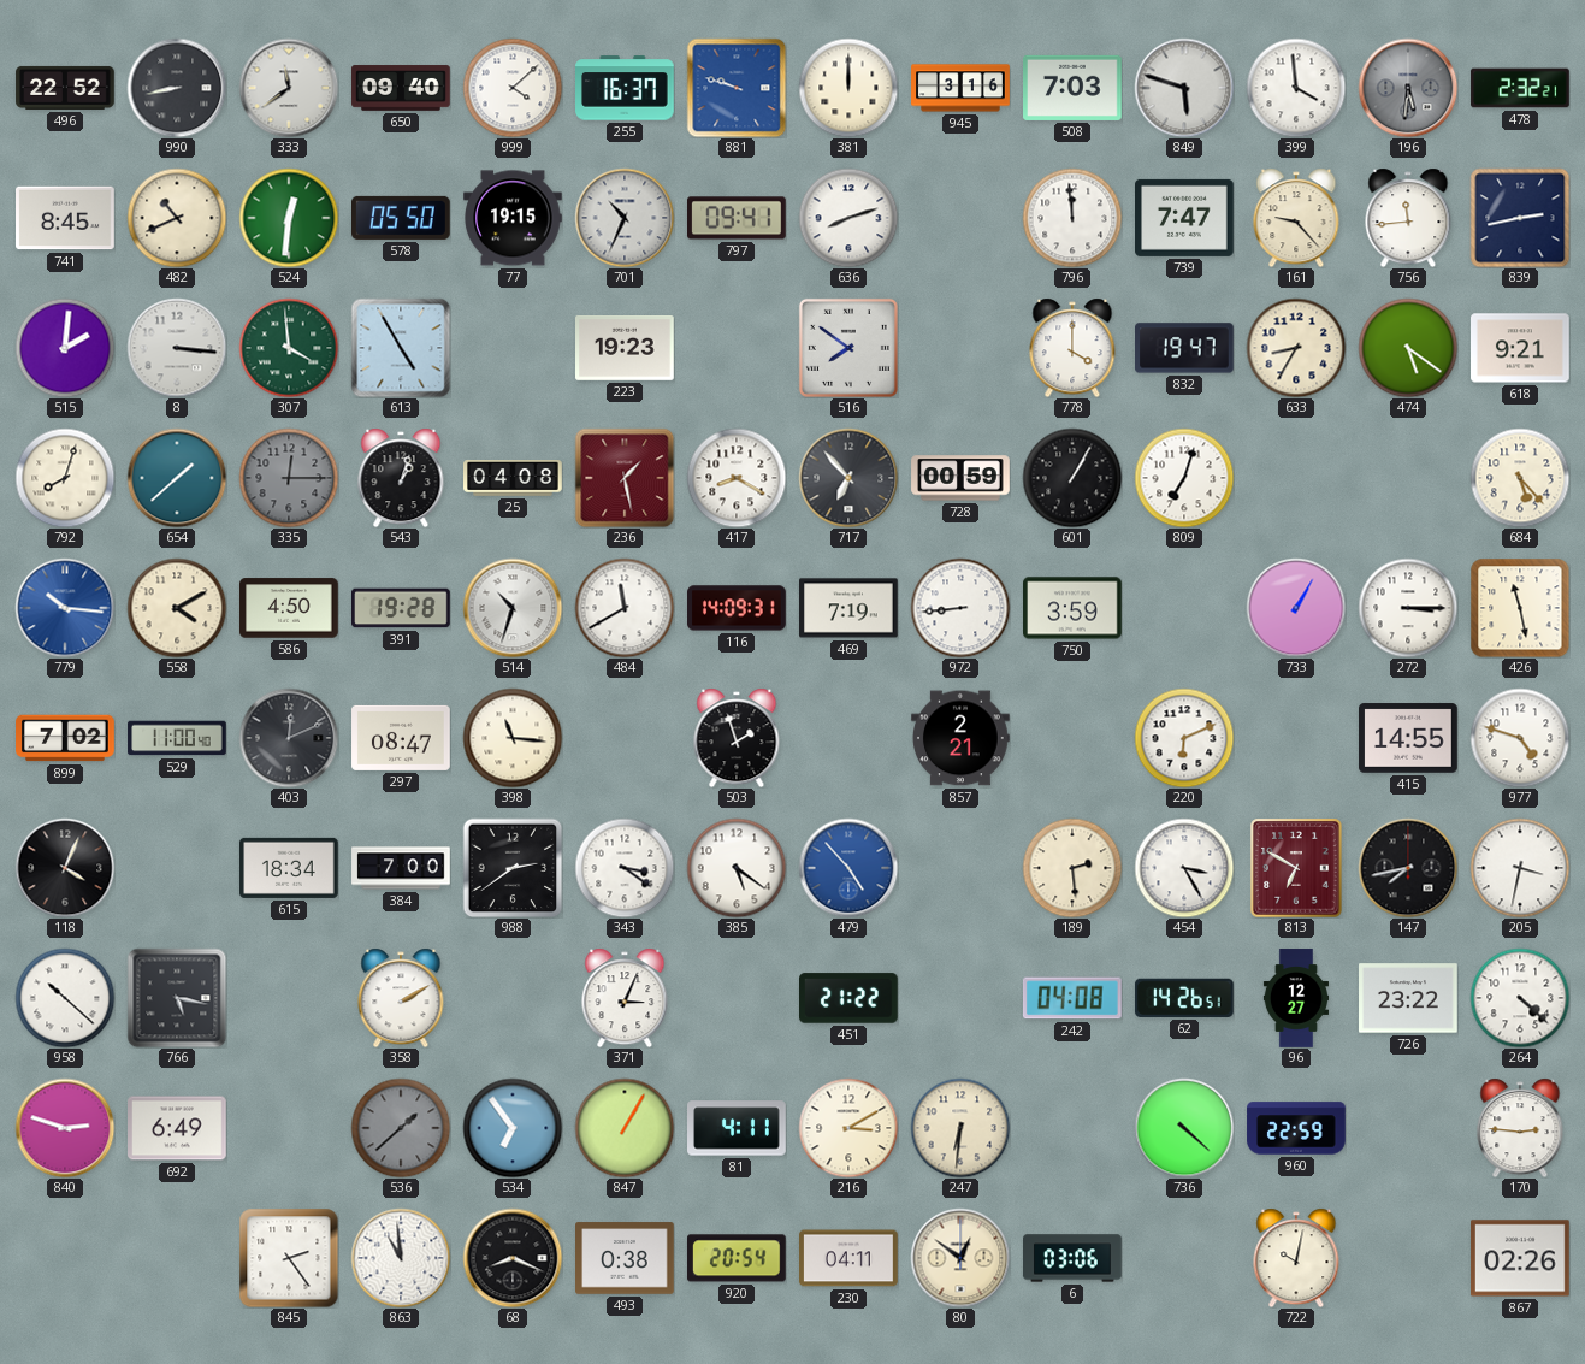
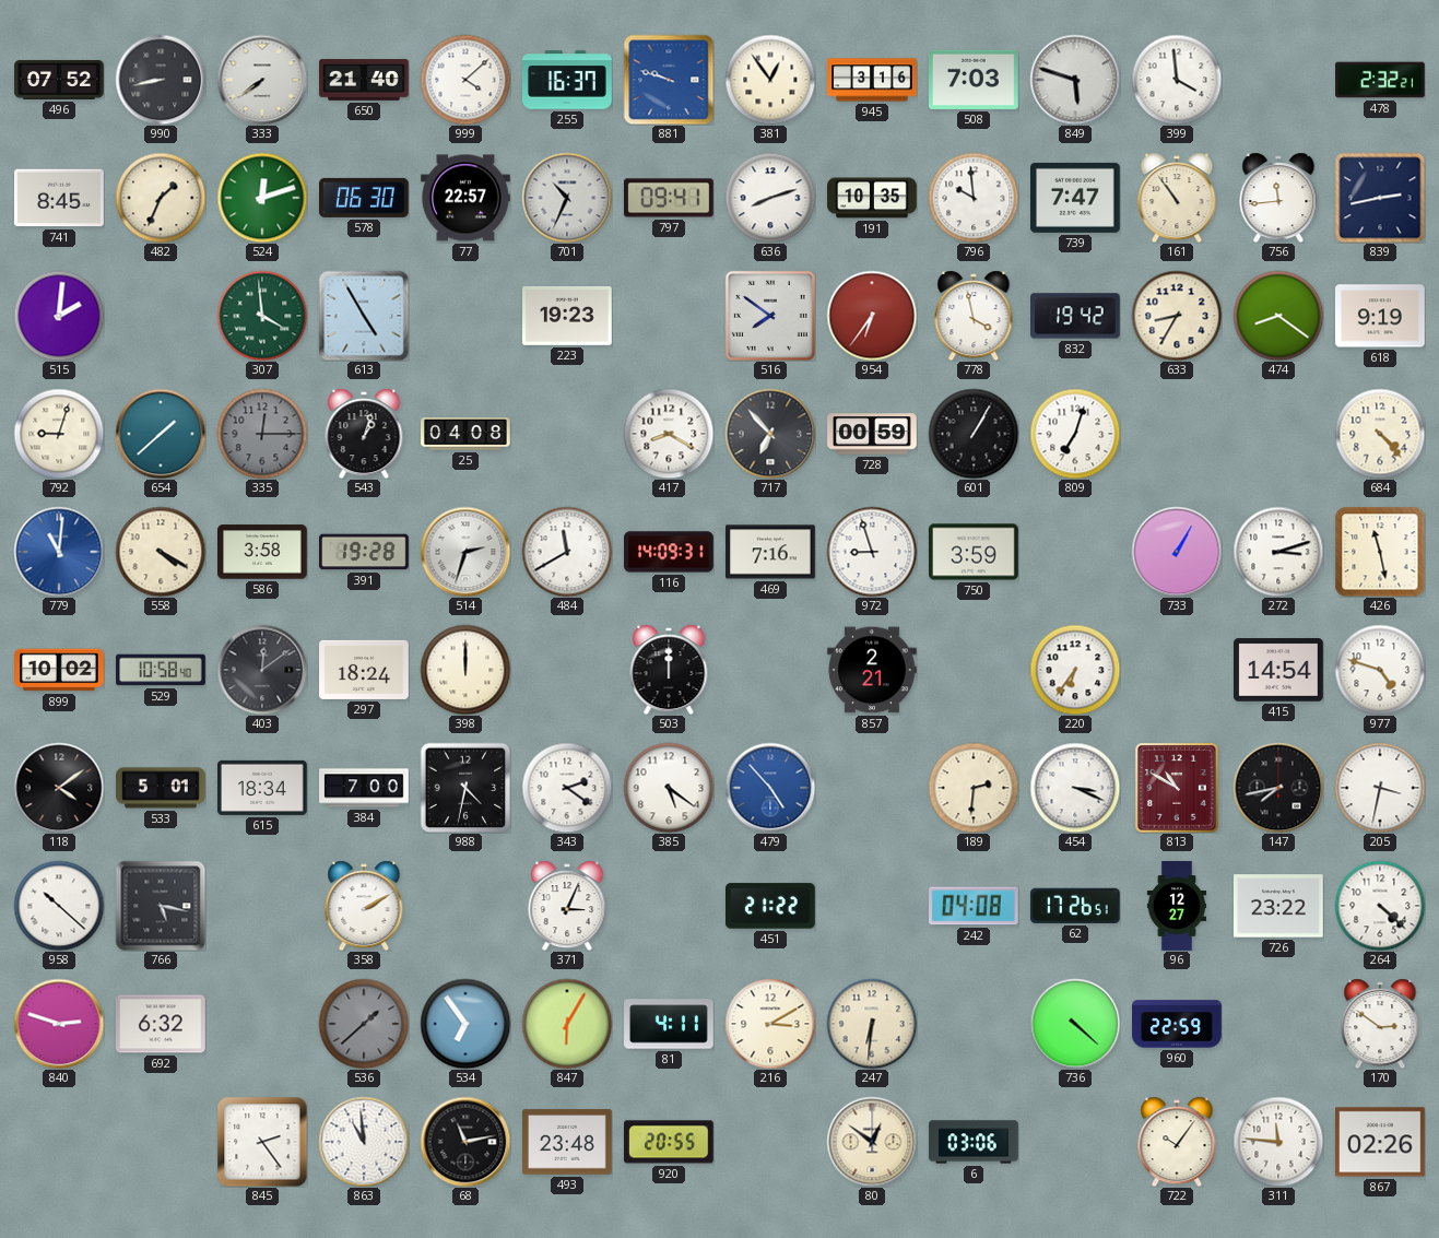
496: 22:52 -> 07:52
333: 11:39 -> 7:39
650: 09:40 -> 21:40
381: 12:00 -> 12:54
196: 5:31 -> none
482: 10:41 -> 1:34
524: 12:31 -> 12:12
578: 05:50 -> 06:30
77: 19:15 -> 22:57
191: none -> 10:35
796: 11:59 -> 9:59
161: 9:23 -> 10:54
8: 3:16 -> none
954: none -> 6:36
778: 4:00 -> 3:58
832: 19:47 -> 19:42
474: 5:21 -> 8:21
618: 9:21 -> 9:19
792: 8:03 -> 9:03
236: 1:28 -> none
684: 5:23 -> 4:23
779: 10:16 -> 11:01
558: 4:10 -> 4:20
586: 4:50 -> 3:58
514: 10:33 -> 2:33
469: 7:19 -> 7:16
972: 8:44 -> 8:57
272: 3:15 -> 3:12
899: 7:02 -> 10:02
529: 11:00 -> 10:58
403: 12:11 -> 12:09
297: 08:47 -> 18:24
398: 11:16 -> 12:00
503: 1:57 -> 12:00
220: 6:11 -> 6:36
415: 14:55 -> 14:54
118: 4:04 -> 4:09
533: none -> 5:01
988: 2:39 -> 4:32
343: 3:21 -> 2:21
189: 2:29 -> 2:31
454: 3:25 -> 3:19
813: 6:50 -> 10:50
62: 14:26 -> 17:26
692: 6:49 -> 6:32
847: 1:05 -> 6:05
170: 2:46 -> 2:51
68: 8:19 -> 11:13
493: 0:38 -> 23:48
920: 20:54 -> 20:55
230: 04:11 -> none
722: 10:02 -> 10:06
311: none -> 11:46
